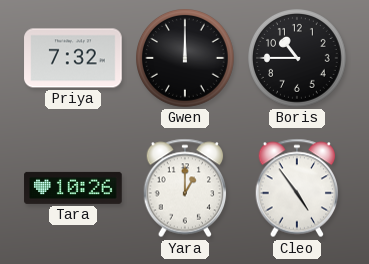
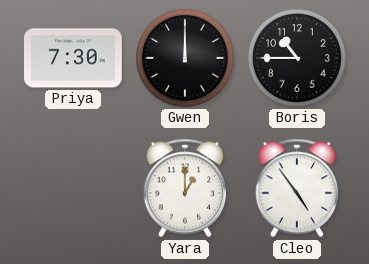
Priya: 7:32 -> 7:30
Tara: 10:26 -> none
